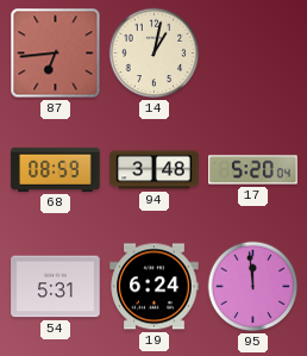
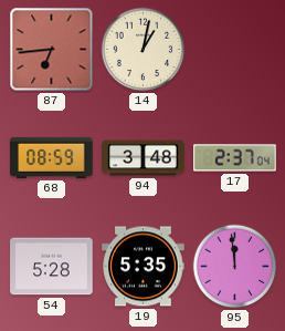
17: 5:20 -> 2:37
54: 5:31 -> 5:28
19: 6:24 -> 5:35
